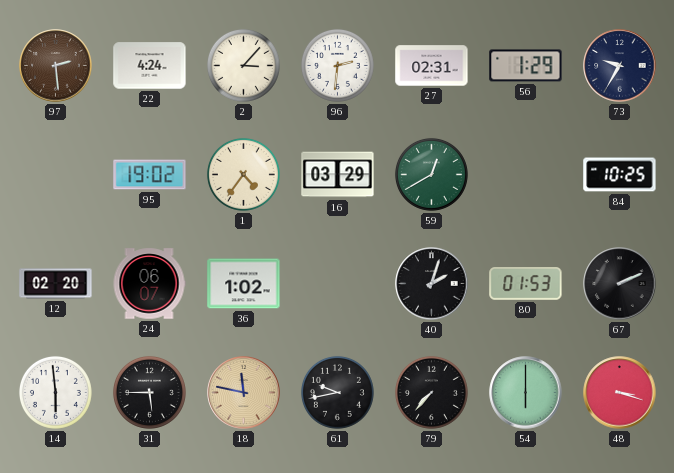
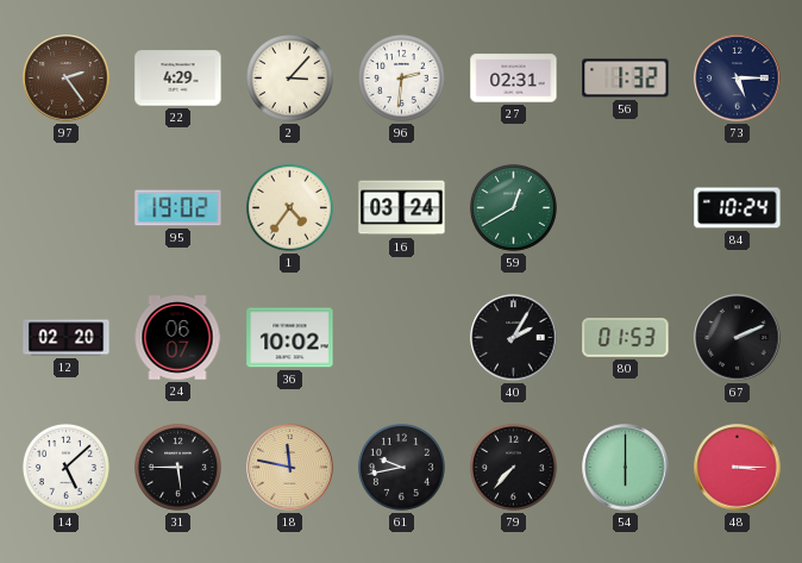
97: 2:29 -> 2:24
22: 4:24 -> 4:29
56: 1:29 -> 1:32
73: 9:35 -> 5:15
16: 03:29 -> 03:24
84: 10:25 -> 10:24
36: 1:02 -> 10:02
40: 2:03 -> 2:05
14: 5:59 -> 5:08
48: 3:18 -> 3:15
